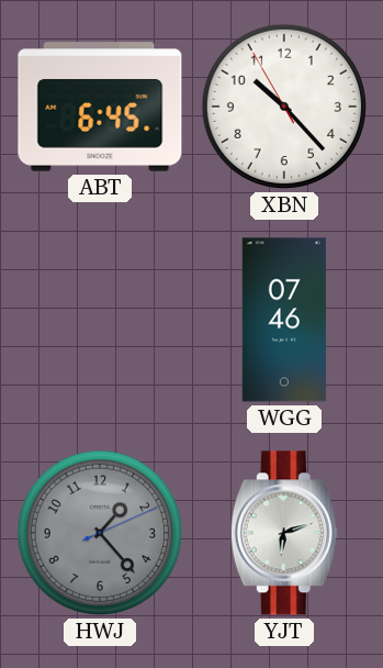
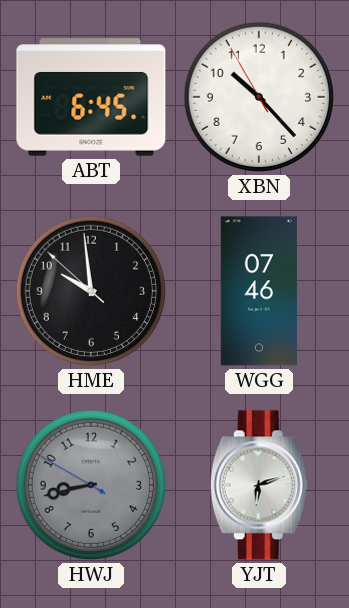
HME: none -> 9:58
HWJ: 1:23 -> 8:42
